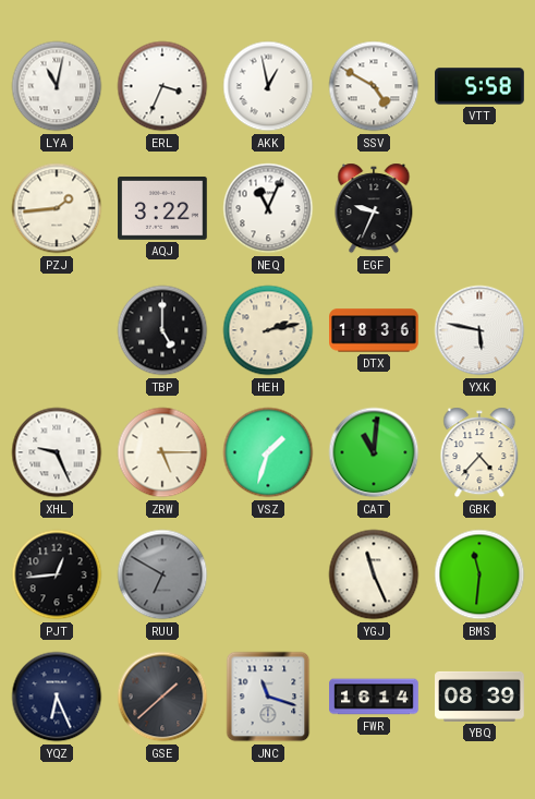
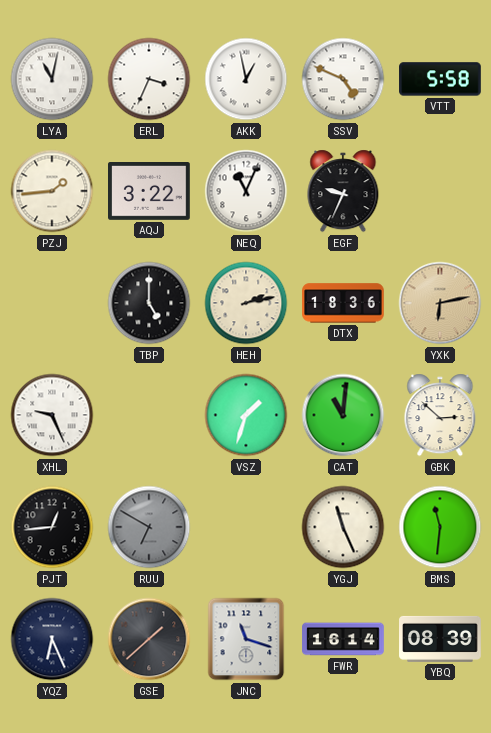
SSV: 4:50 -> 4:49
YXK: 5:47 -> 6:13
YXK dial: white -> champagne
ZRW: 5:15 -> none
GBK: 4:37 -> 2:52
